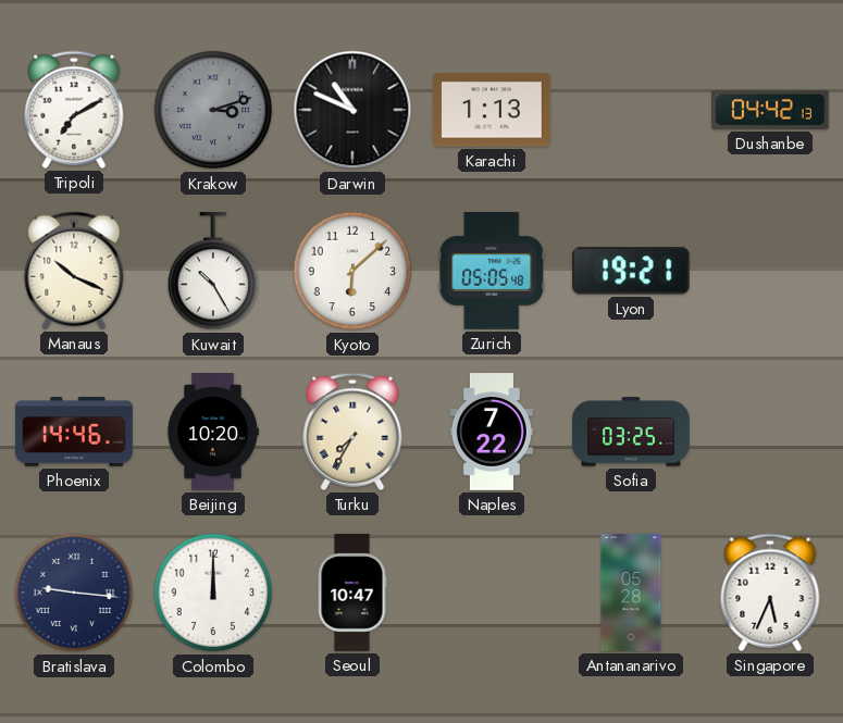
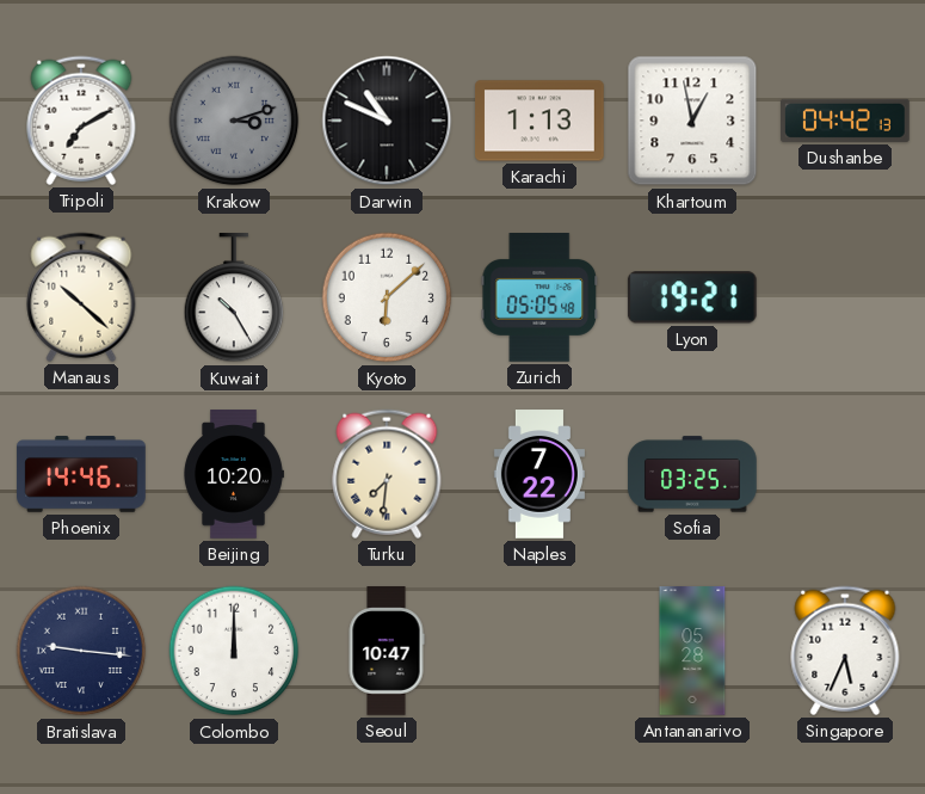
Khartoum: none -> 12:58
Manaus: 10:19 -> 10:22
Turku: 7:35 -> 7:31
